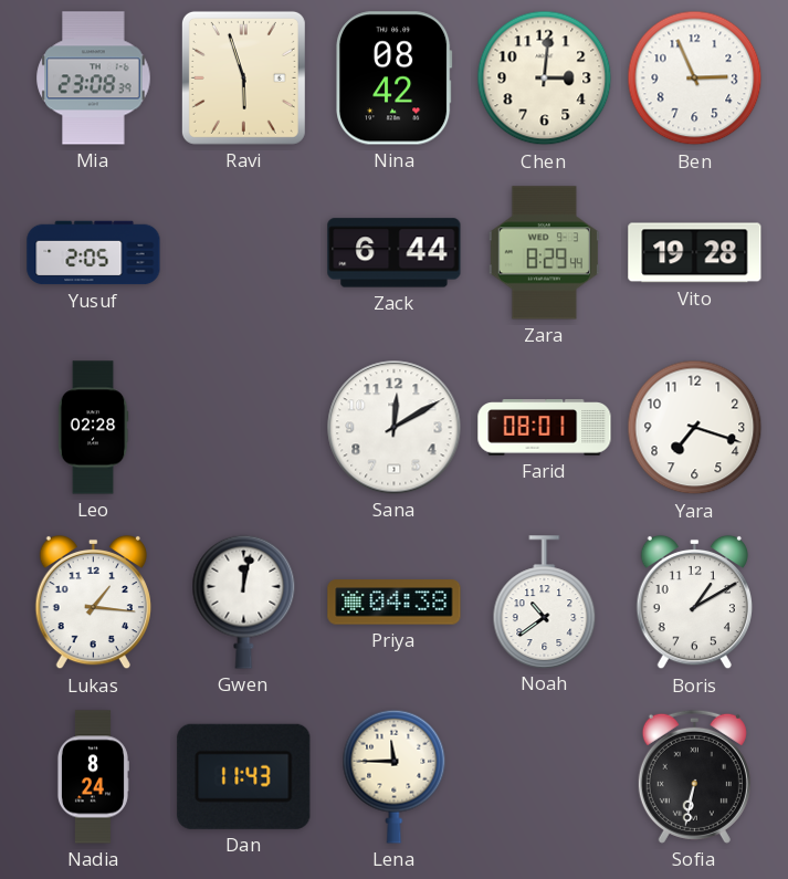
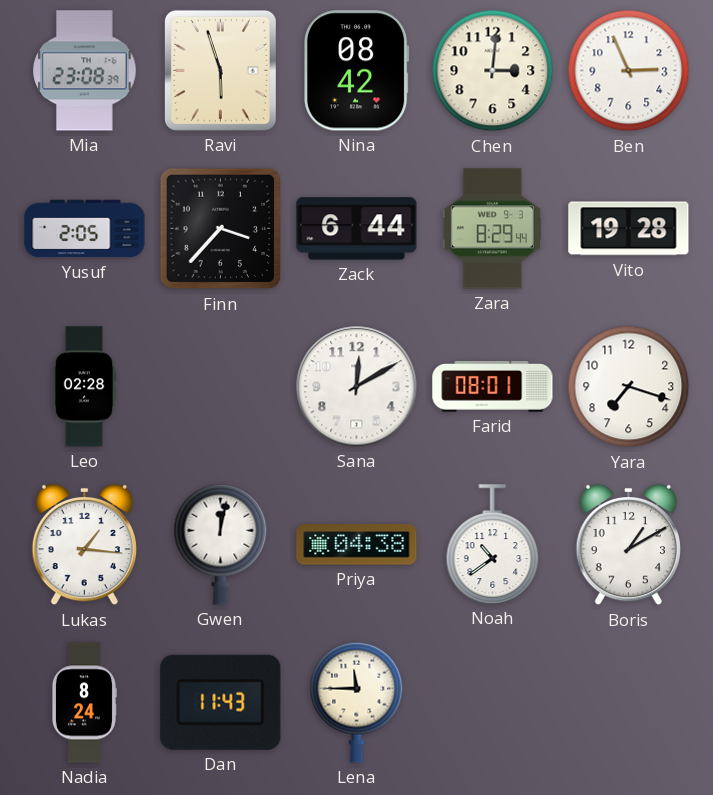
Finn: none -> 3:37
Sofia: 6:32 -> none
